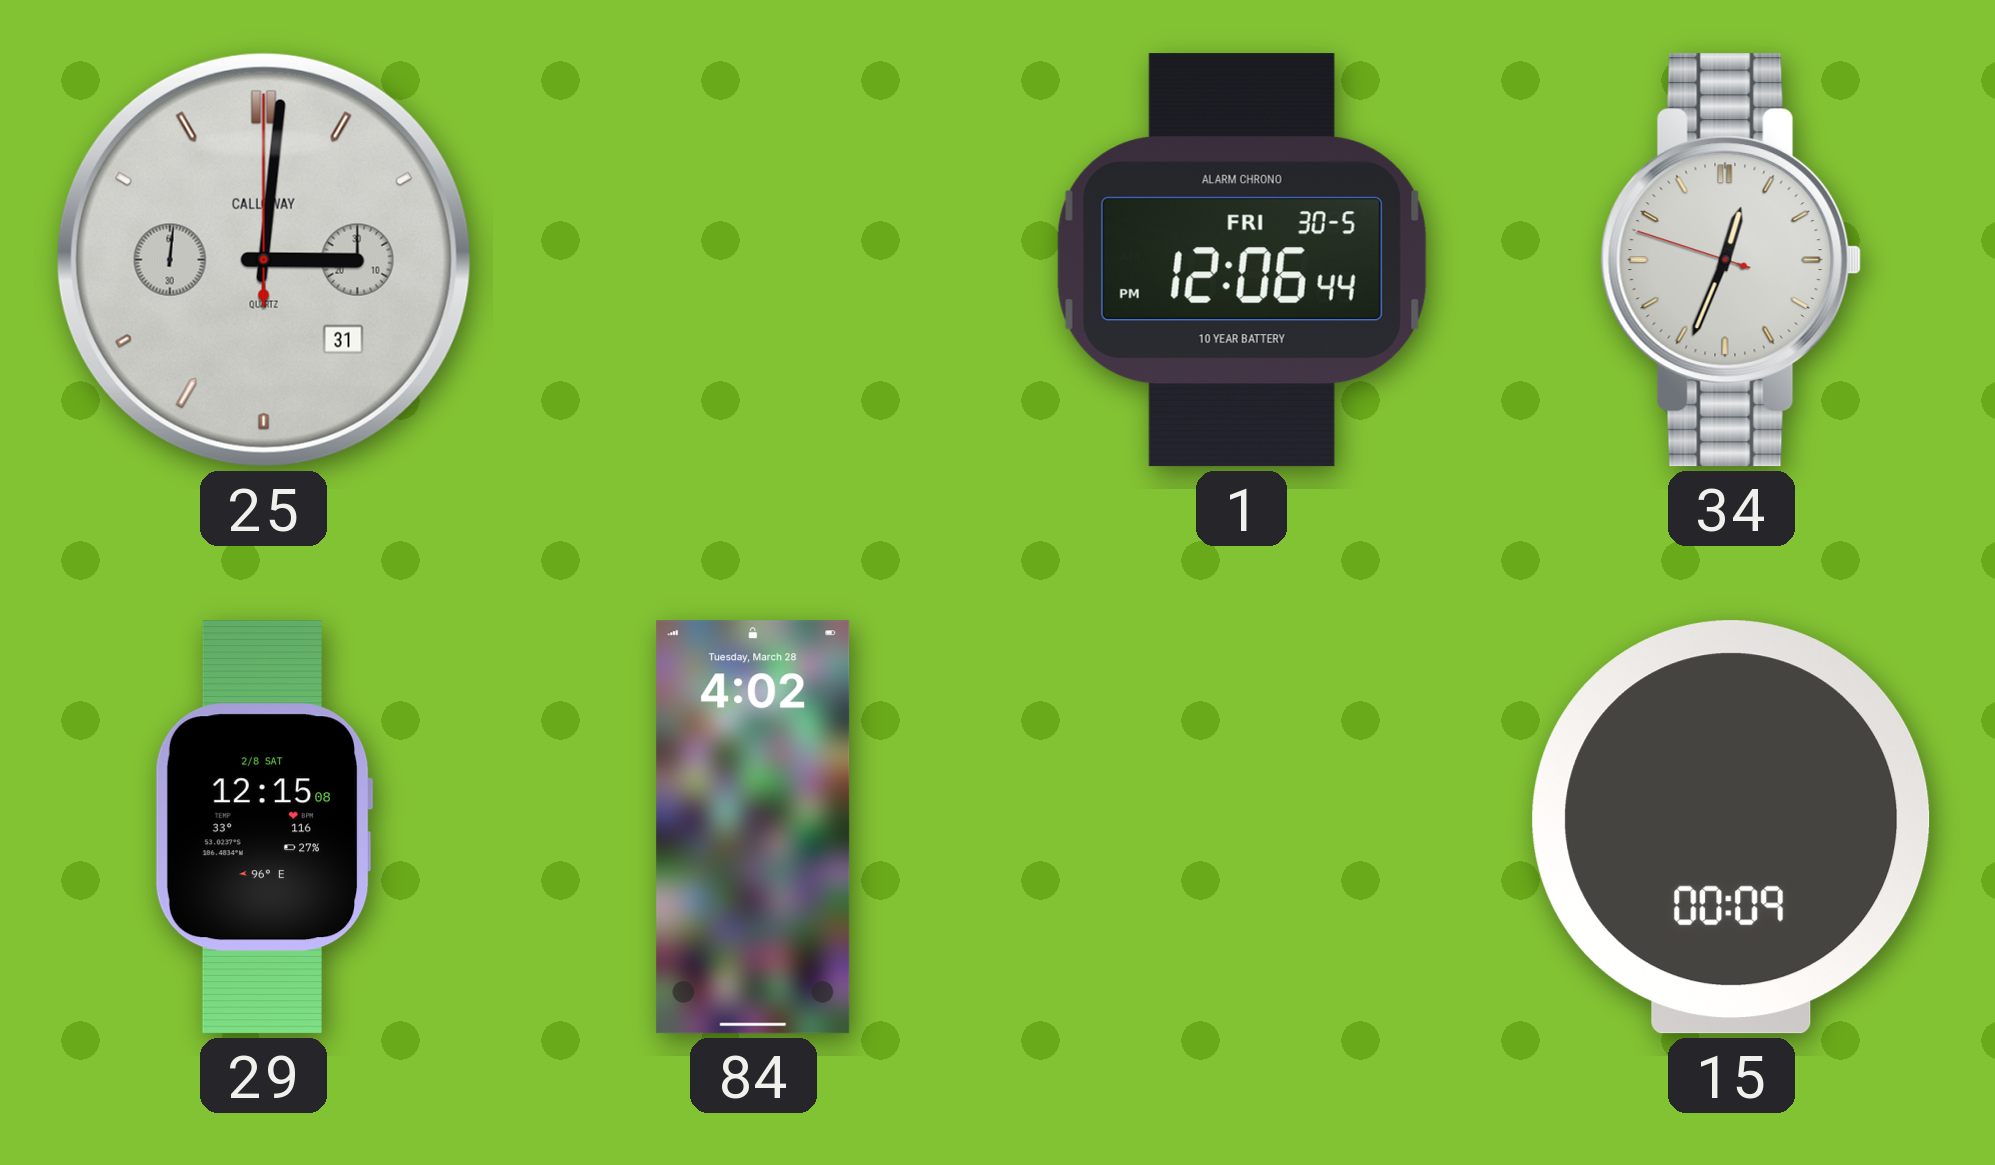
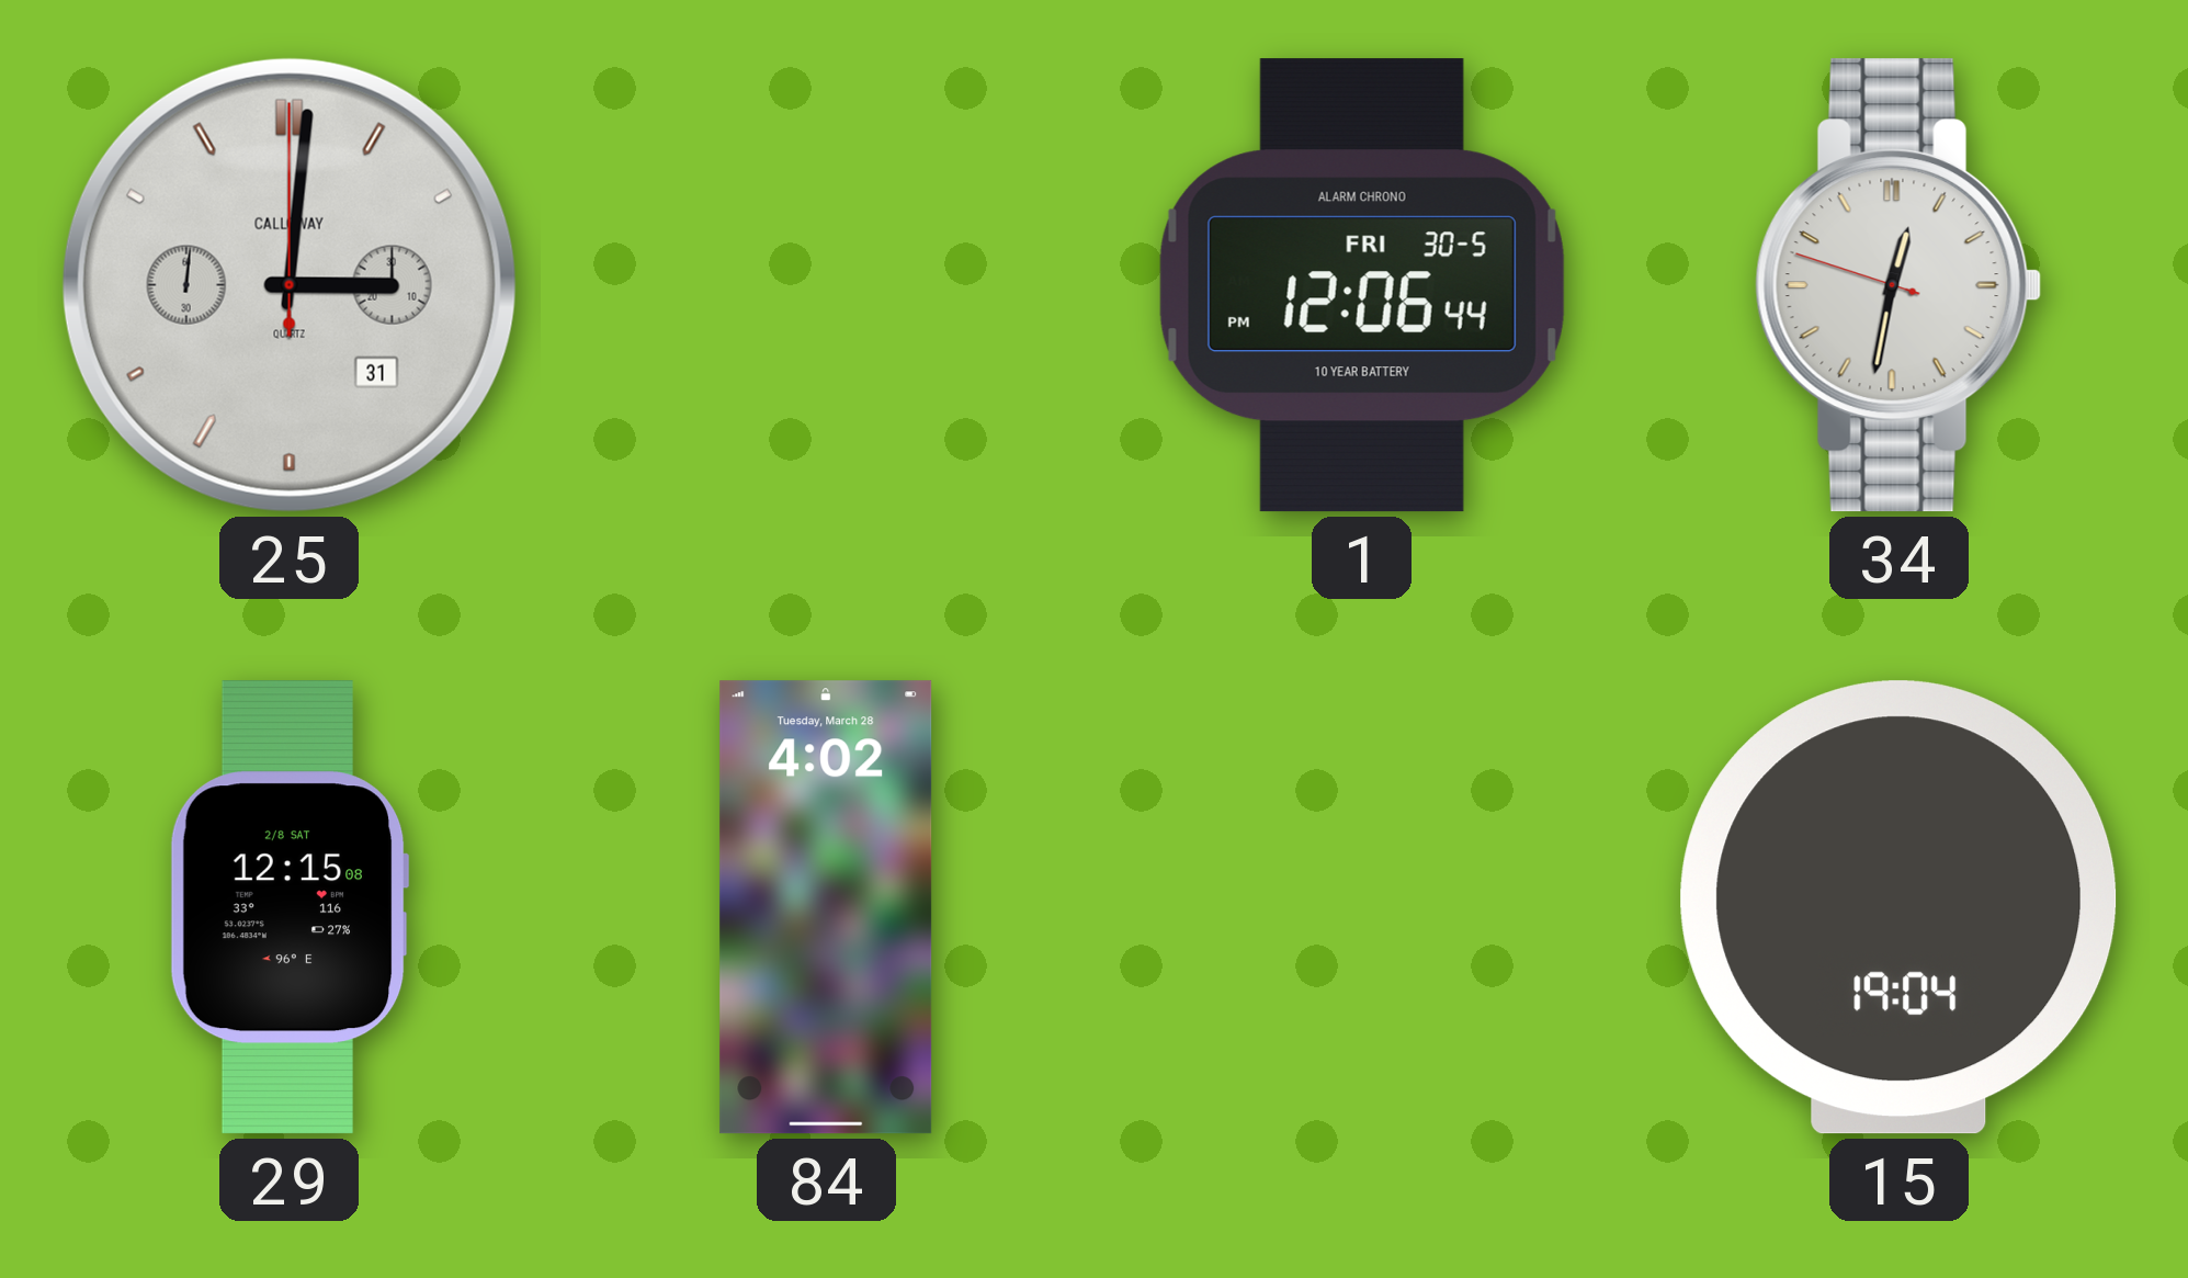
34: 12:33 -> 12:31
15: 00:09 -> 19:04
